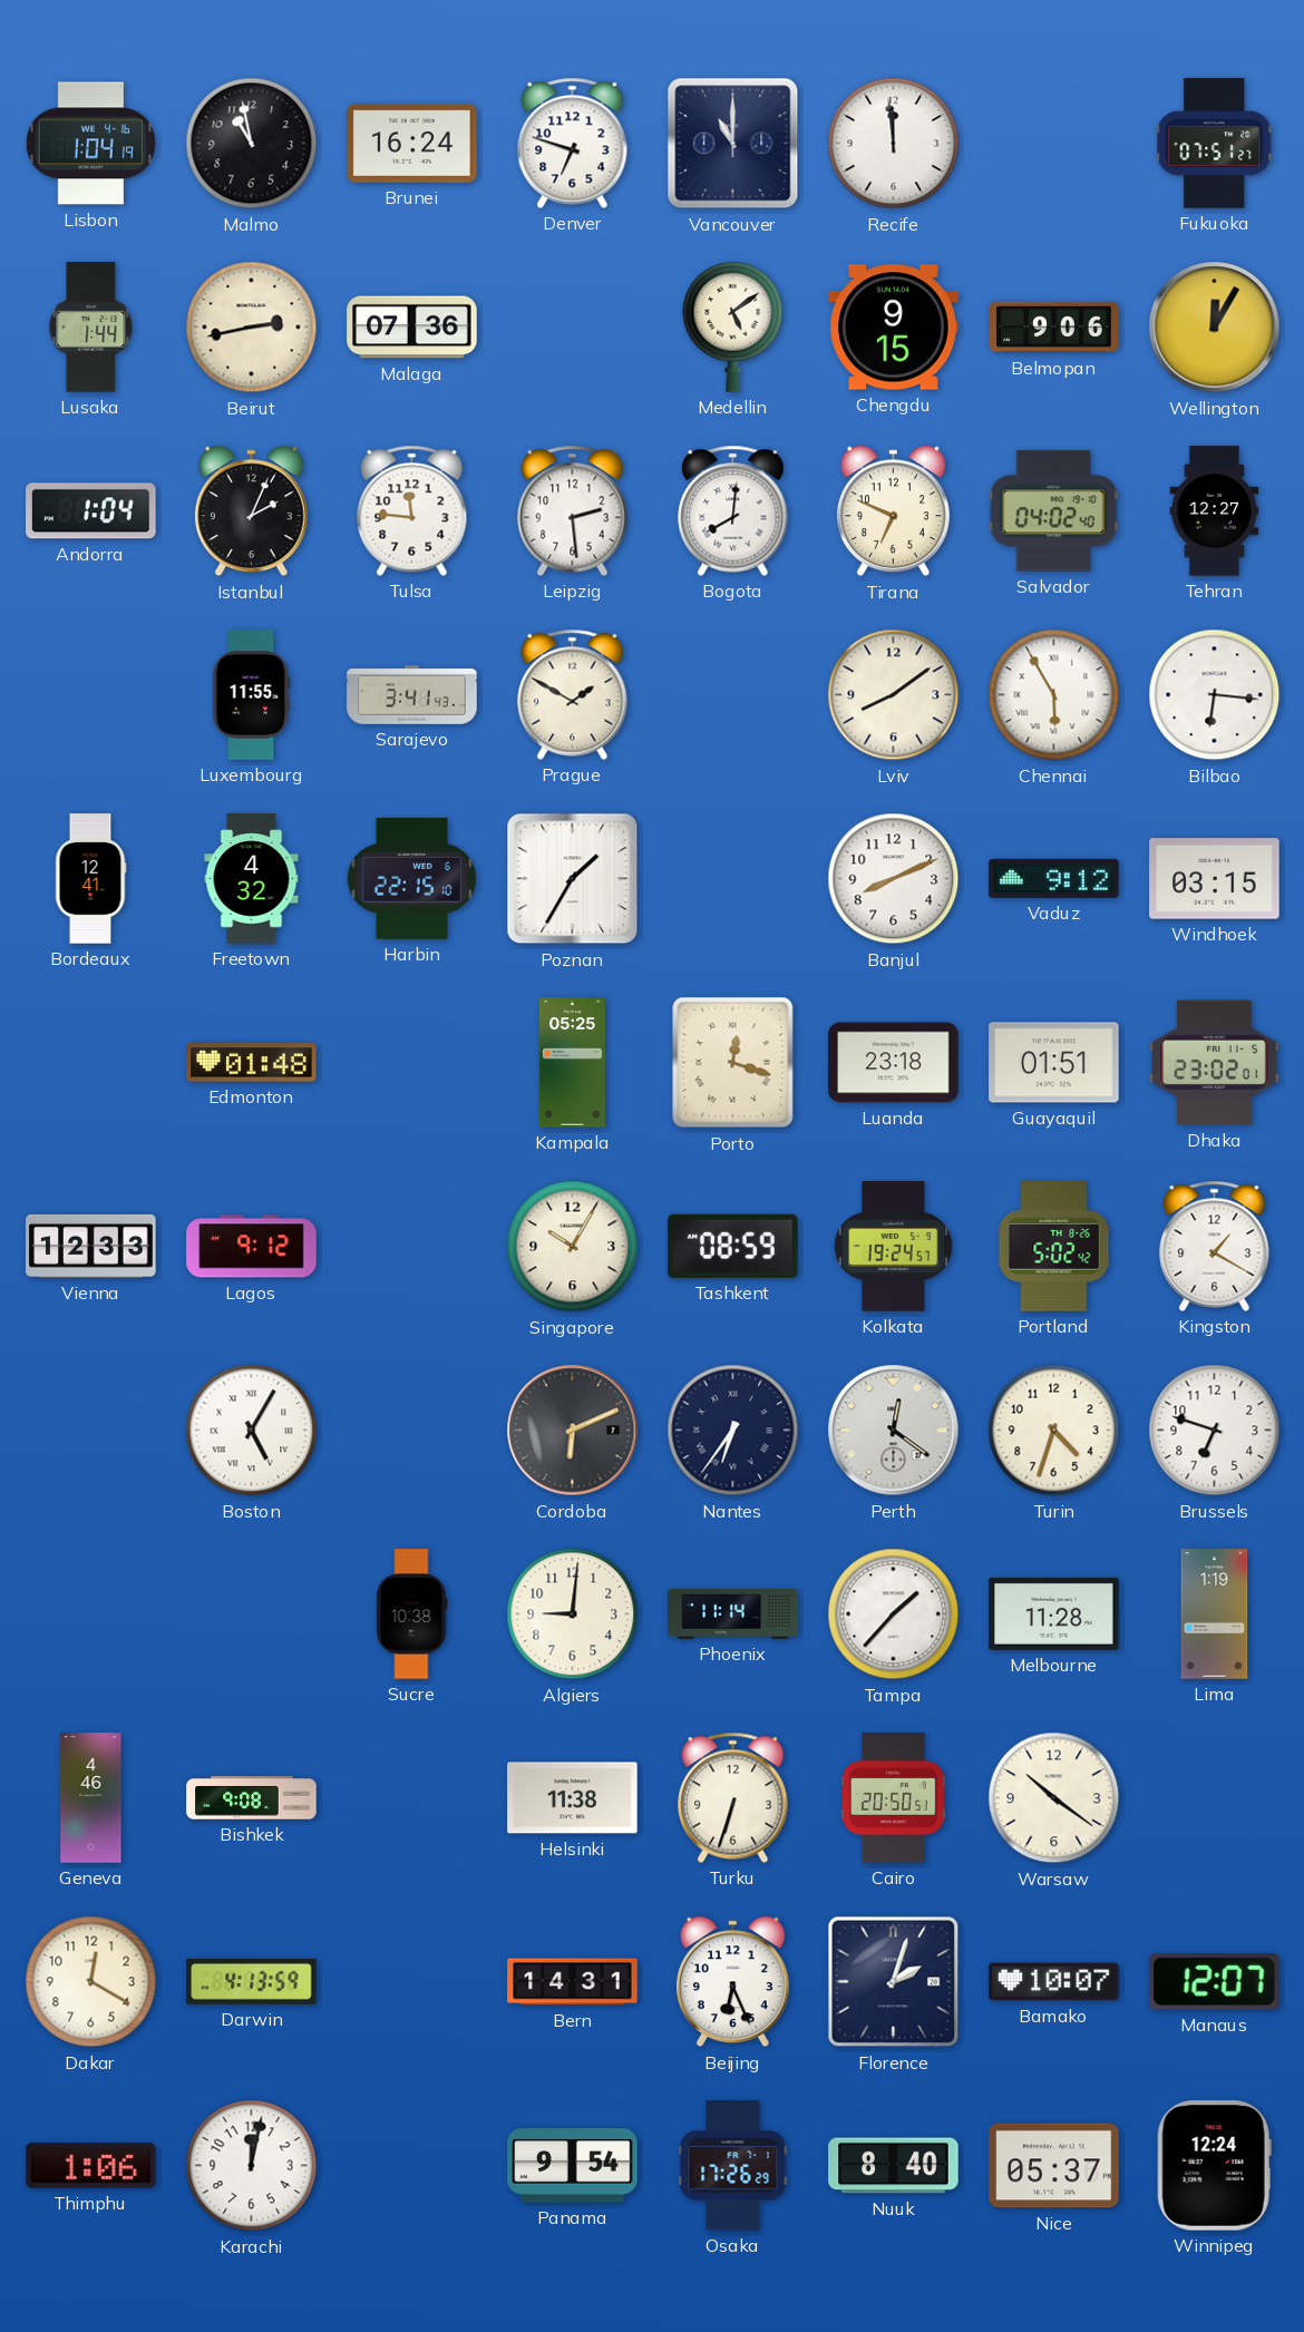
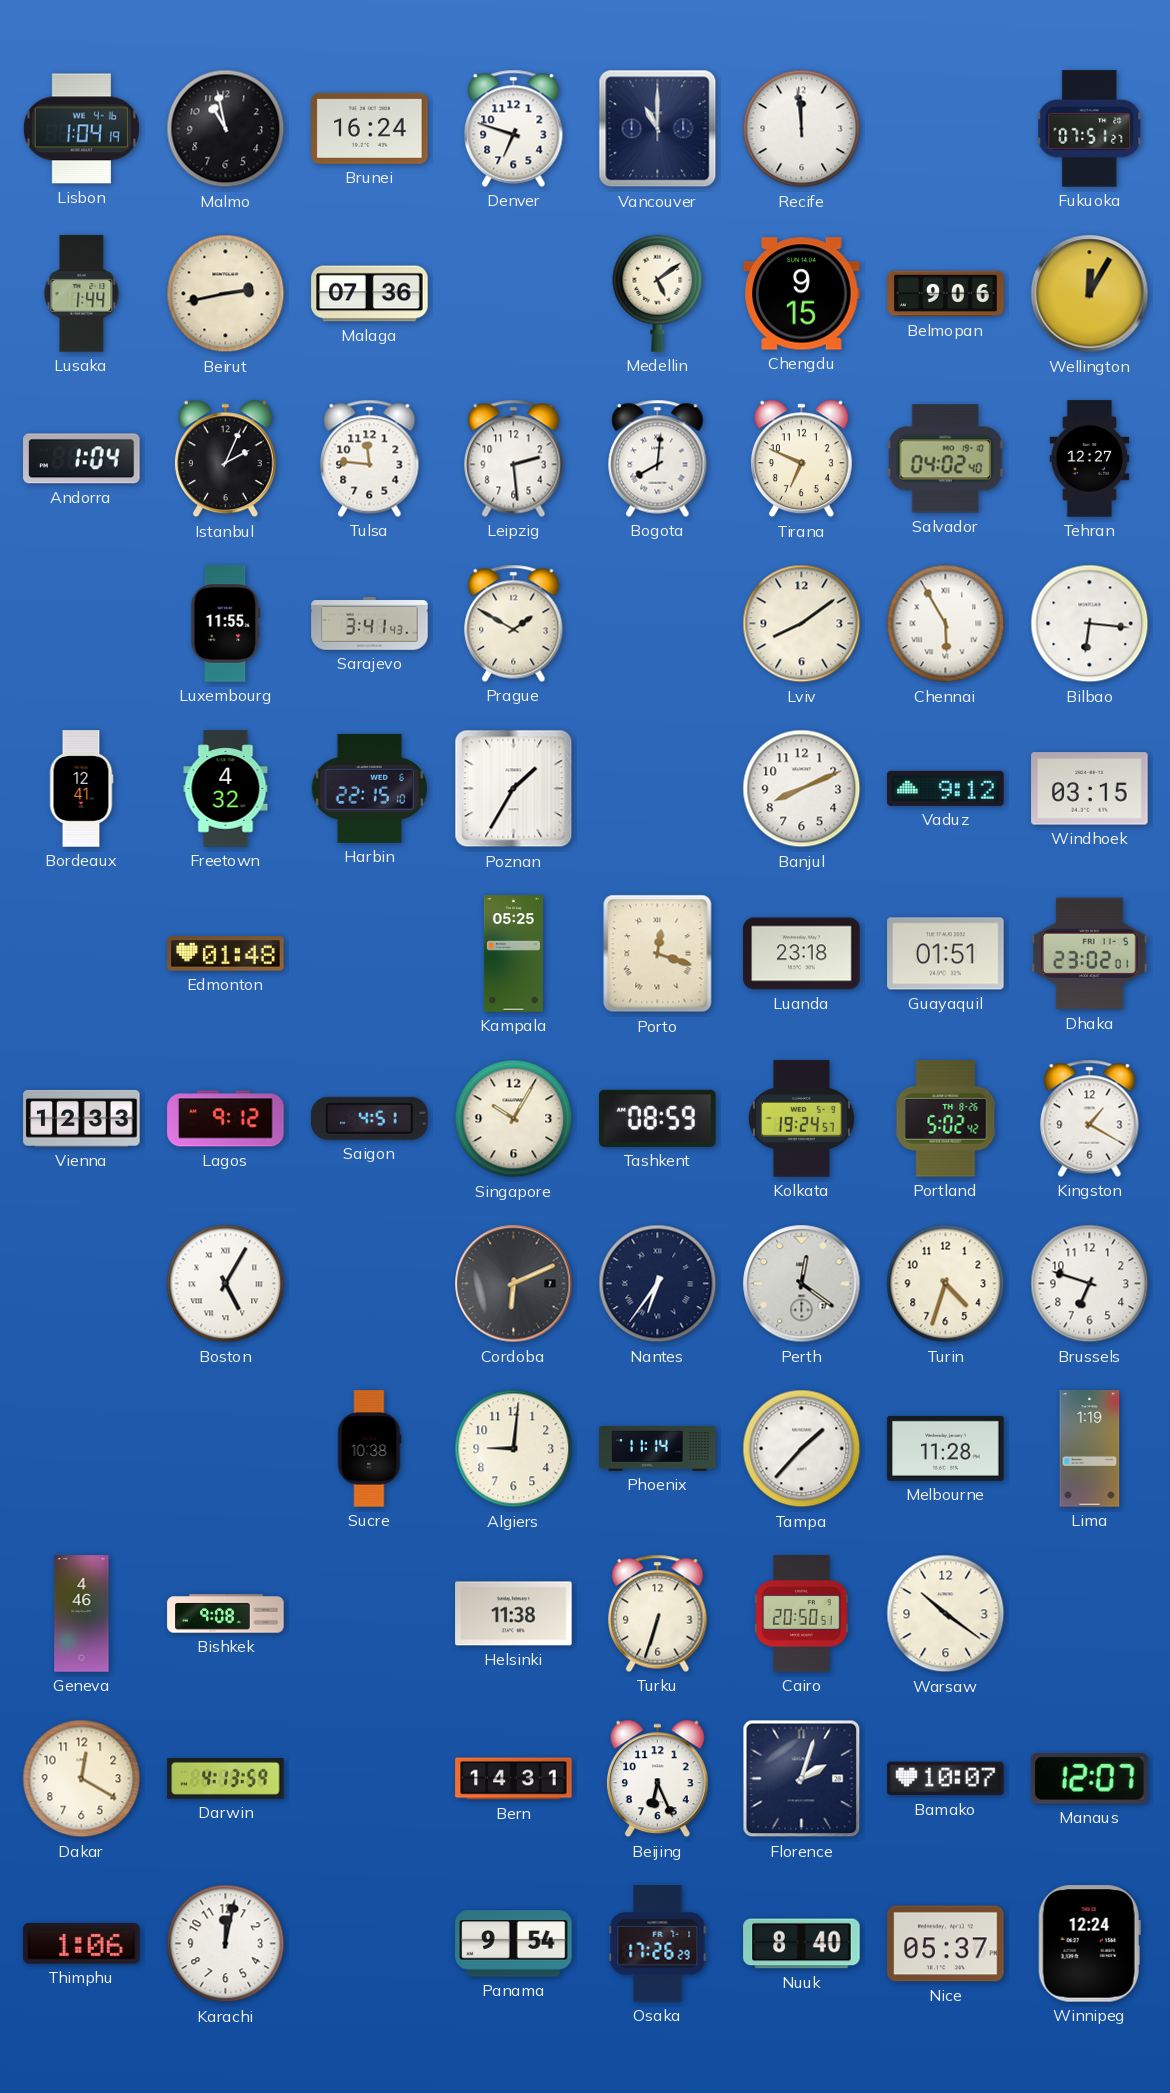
Saigon: none -> 4:51
